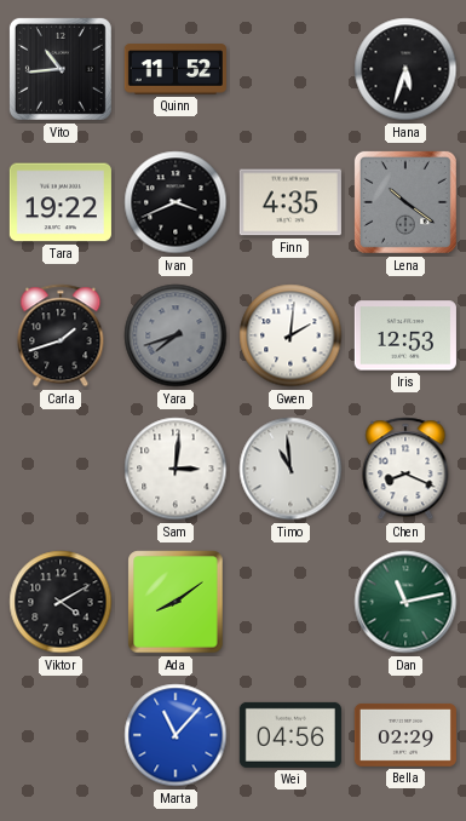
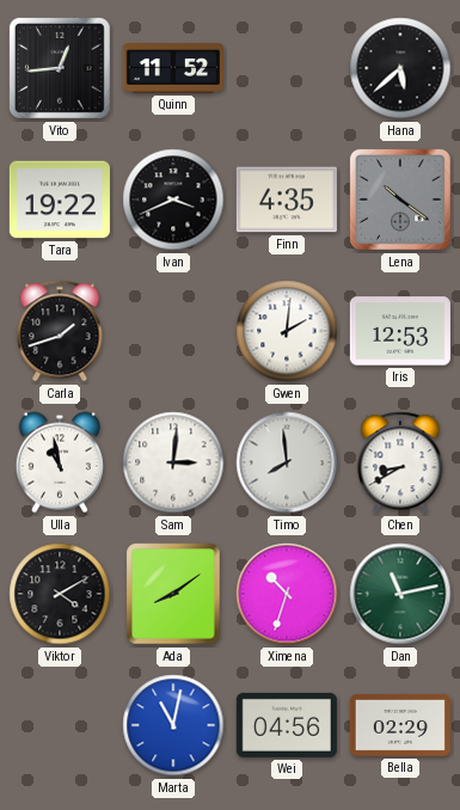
Vito: 10:44 -> 12:44
Hana: 5:33 -> 5:38
Yara: 7:42 -> none
Ulla: none -> 10:58
Timo: 10:59 -> 7:59
Chen: 8:19 -> 8:40
Ximena: none -> 10:33
Marta: 11:07 -> 11:02
